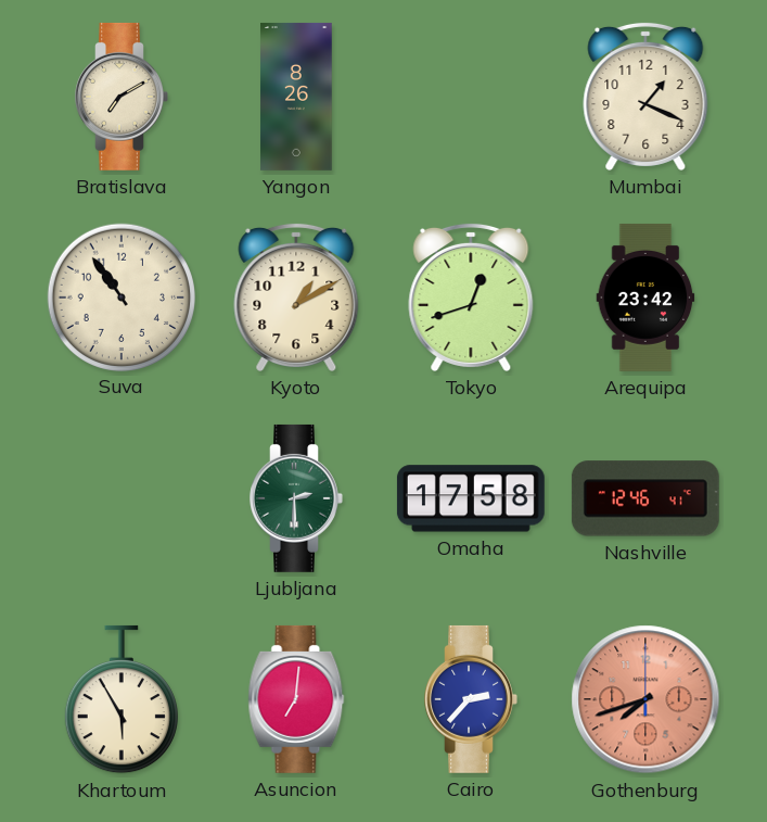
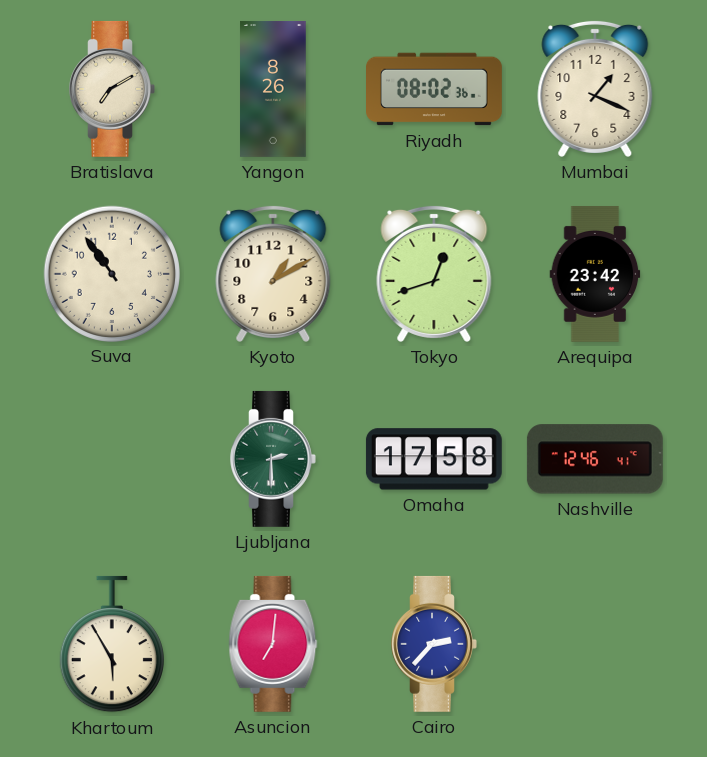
Riyadh: none -> 08:02
Gothenburg: 7:42 -> none
